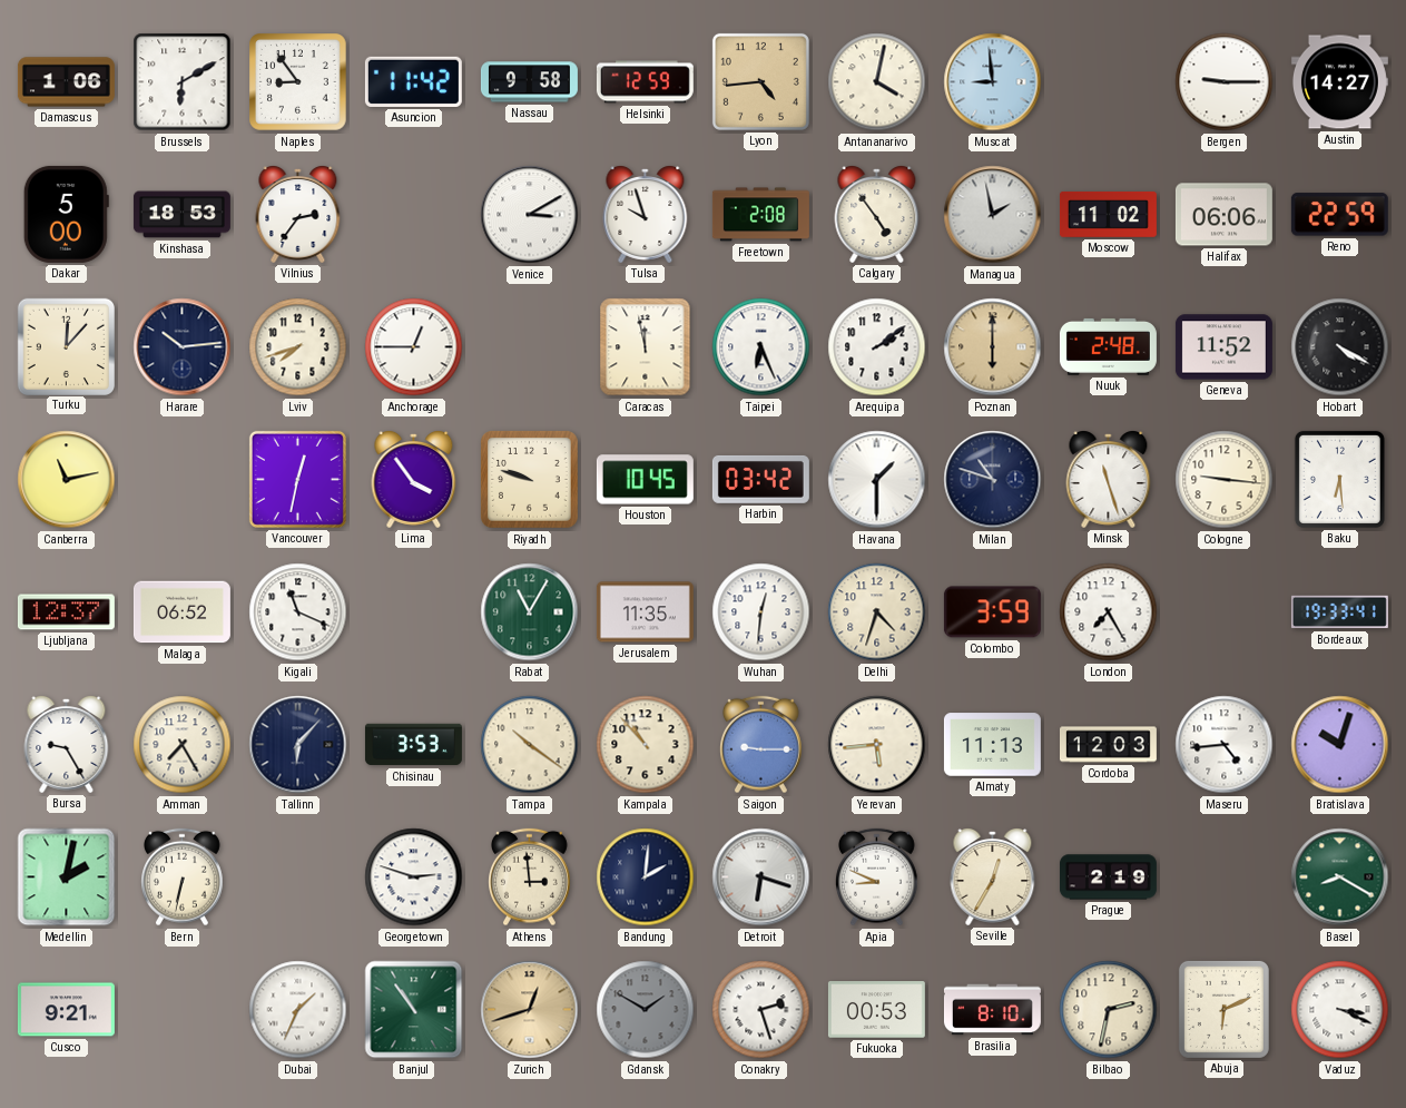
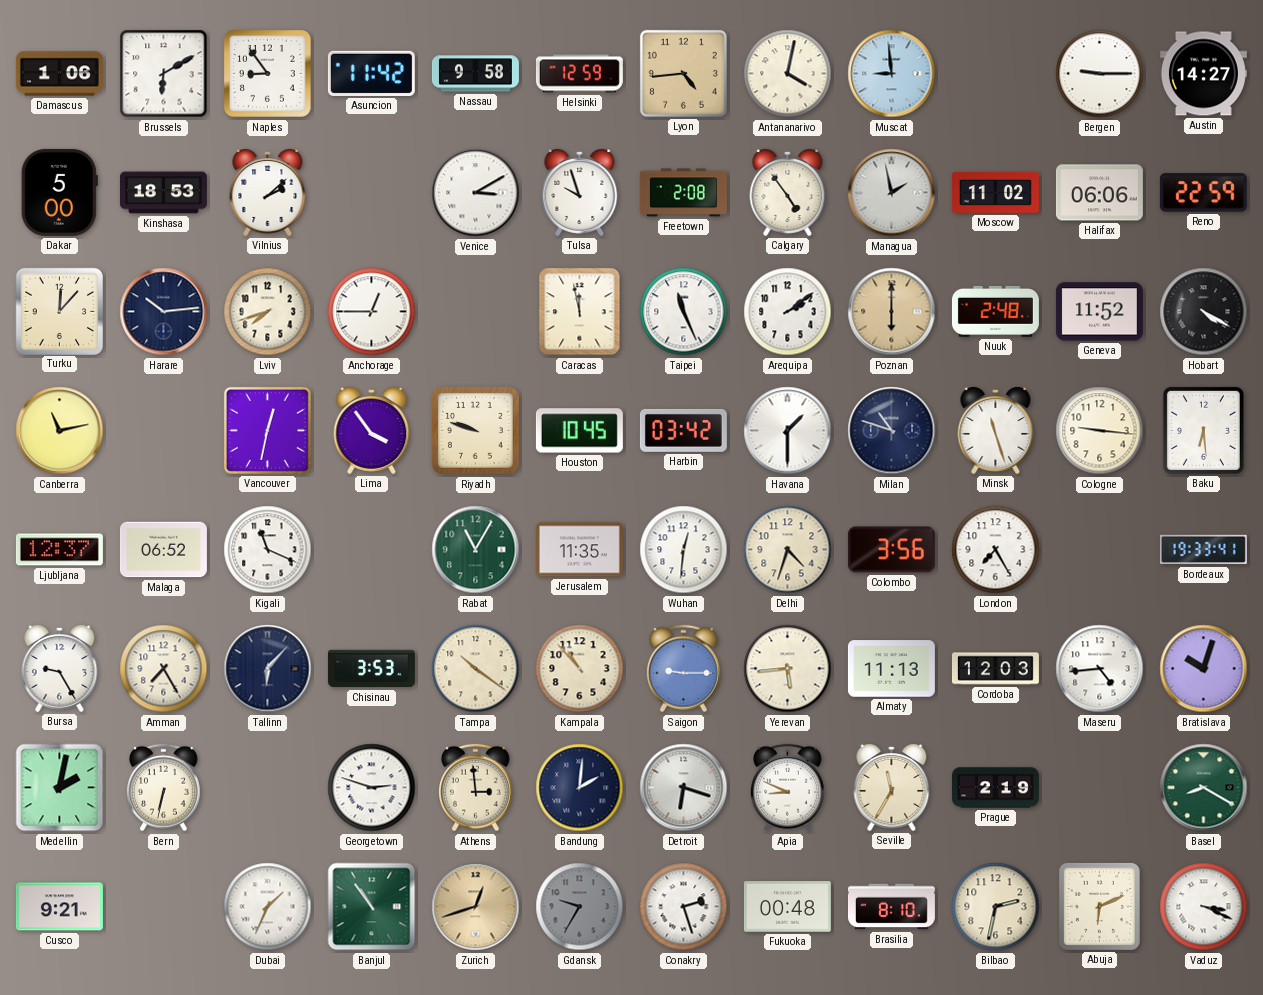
Vilnius: 2:36 -> 2:08
Taipei: 6:26 -> 11:26
Colombo: 3:59 -> 3:56
Seville: 12:35 -> 11:35
Gdansk: 1:50 -> 9:35
Fukuoka: 00:53 -> 00:48
